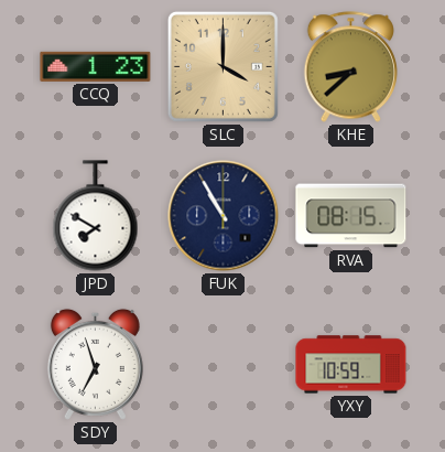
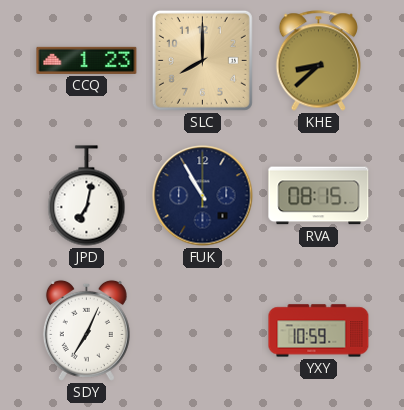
SLC: 4:00 -> 8:00
JPD: 7:50 -> 7:02
SDY: 6:57 -> 7:04
